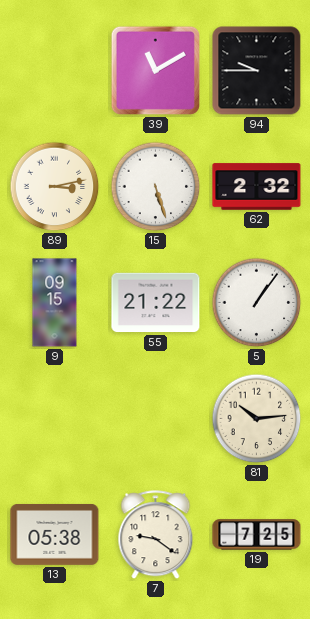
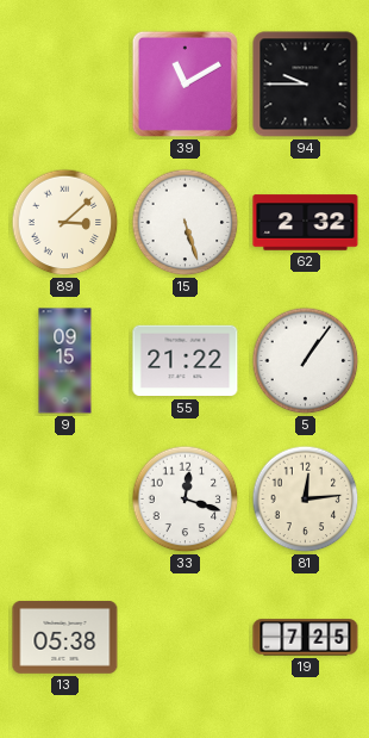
89: 3:13 -> 3:08
33: none -> 12:18
81: 10:14 -> 12:14
7: 9:21 -> none
